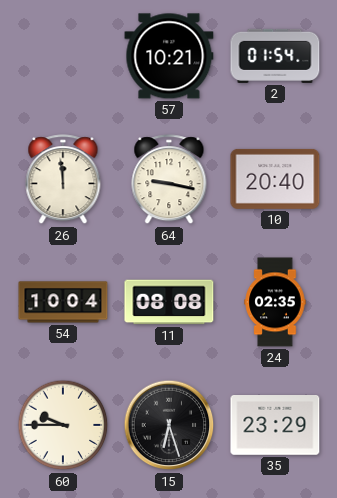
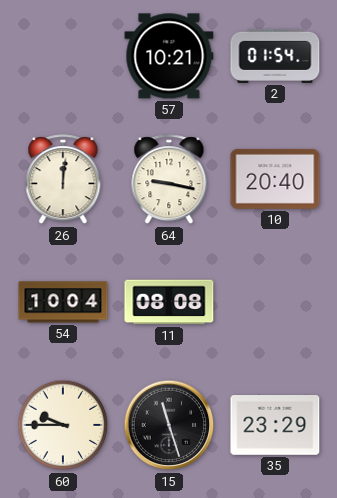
26: 11:59 -> 12:01
24: 02:35 -> none
15: 6:27 -> 11:27
